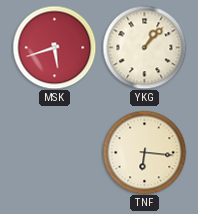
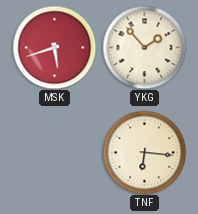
YKG: 1:07 -> 1:53
